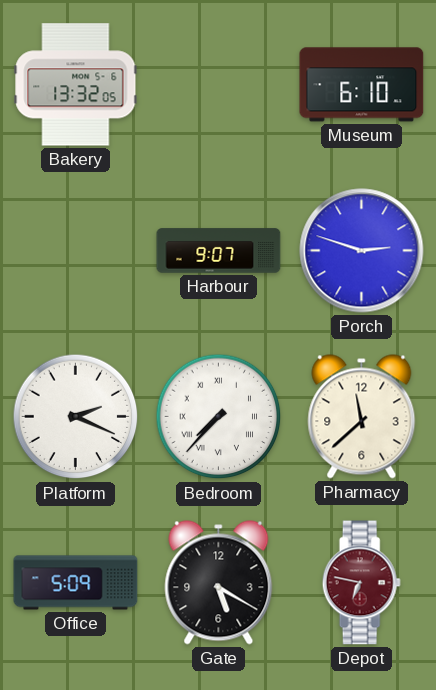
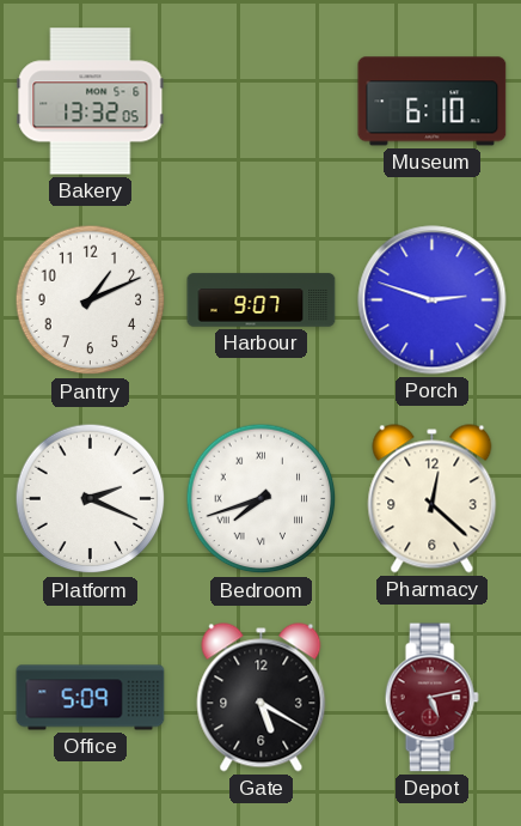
Pantry: none -> 1:11
Bedroom: 7:37 -> 7:42
Pharmacy: 11:38 -> 12:22
Depot: 6:47 -> 5:13
